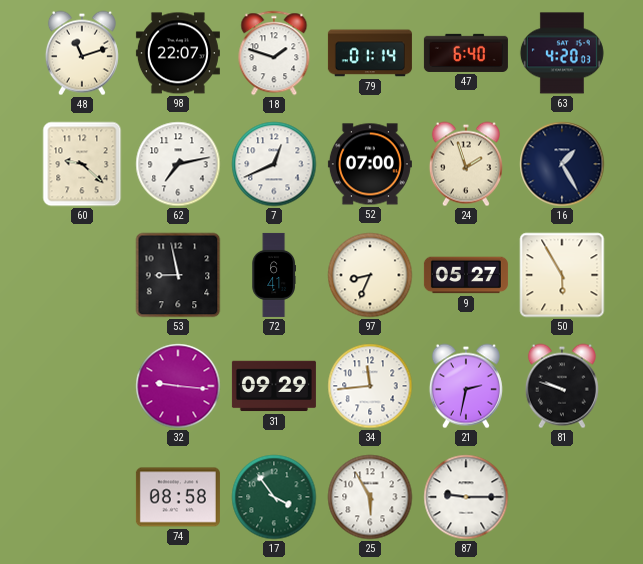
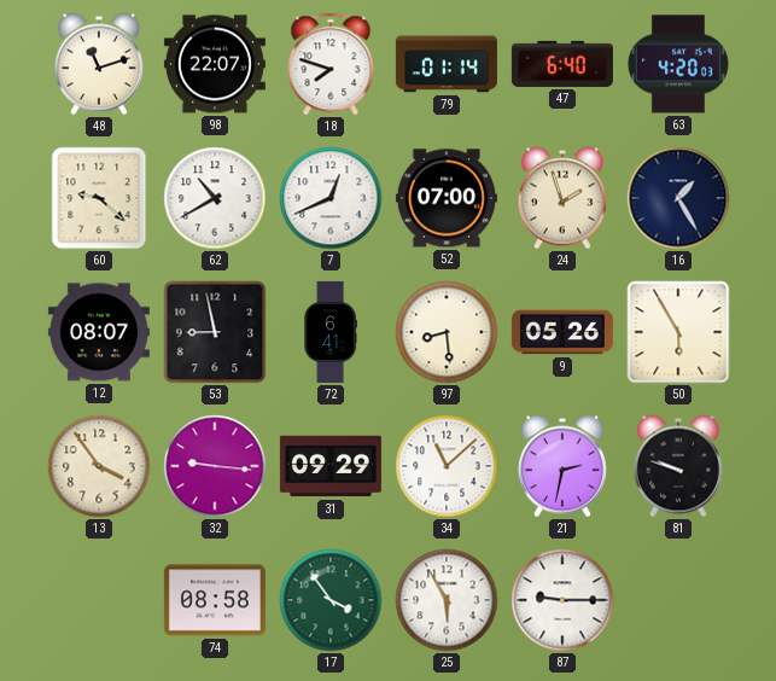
18: 1:48 -> 7:48
62: 7:13 -> 10:40
12: none -> 08:07
97: 8:34 -> 8:29
9: 05:27 -> 05:26
13: none -> 3:54
34: 11:44 -> 11:08
